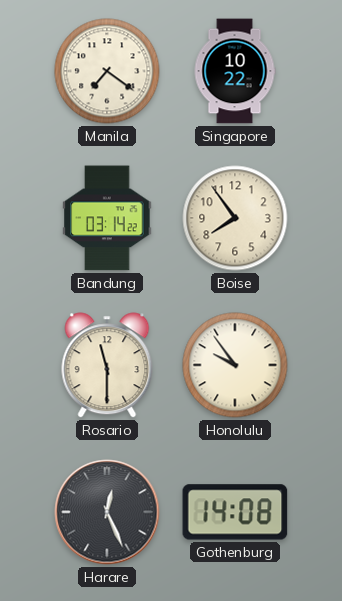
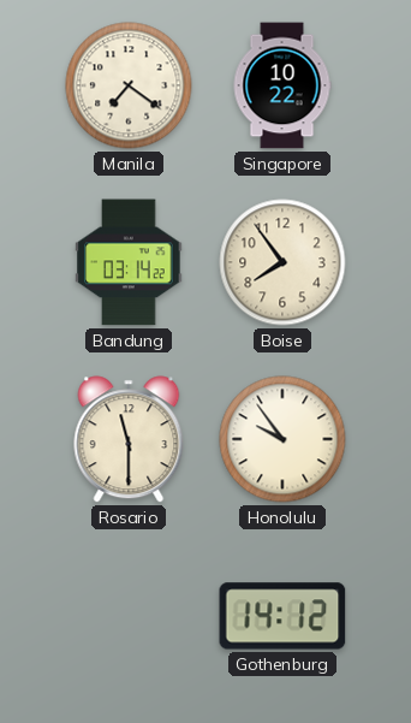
Harare: 12:26 -> none
Gothenburg: 14:08 -> 14:12
